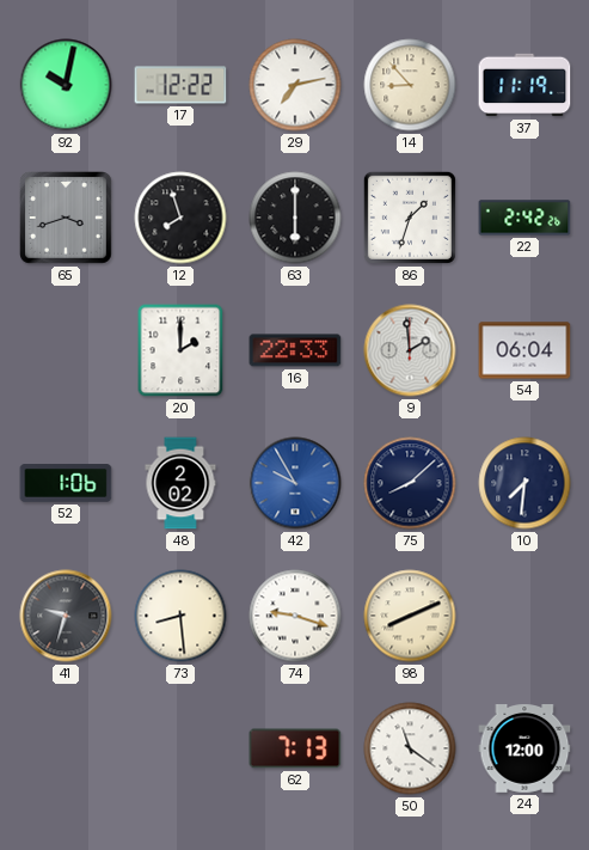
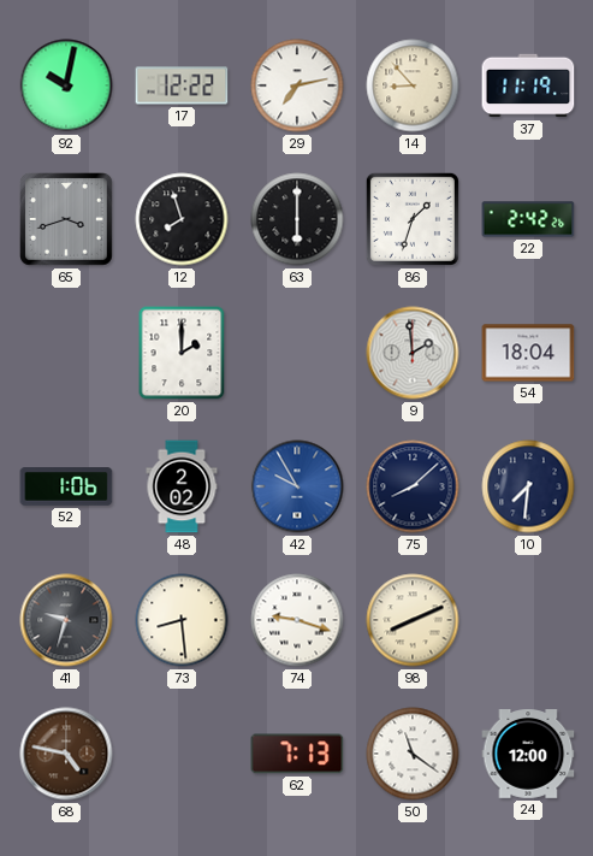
16: 22:33 -> none
54: 06:04 -> 18:04
68: none -> 4:47
